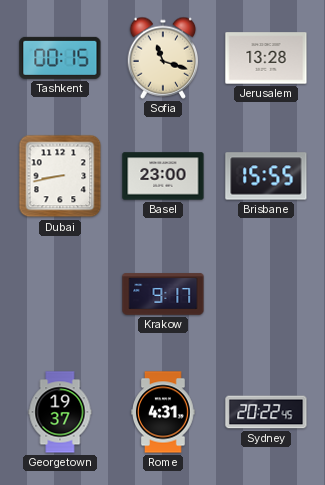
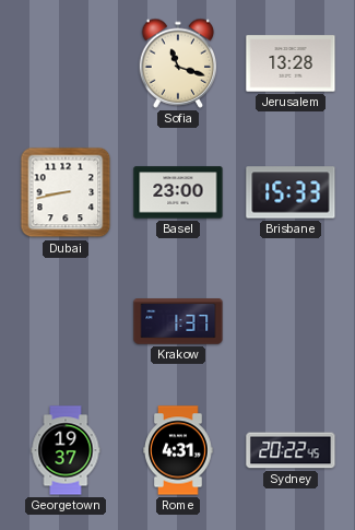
Tashkent: 00:15 -> none
Brisbane: 15:55 -> 15:33
Krakow: 9:17 -> 1:37
